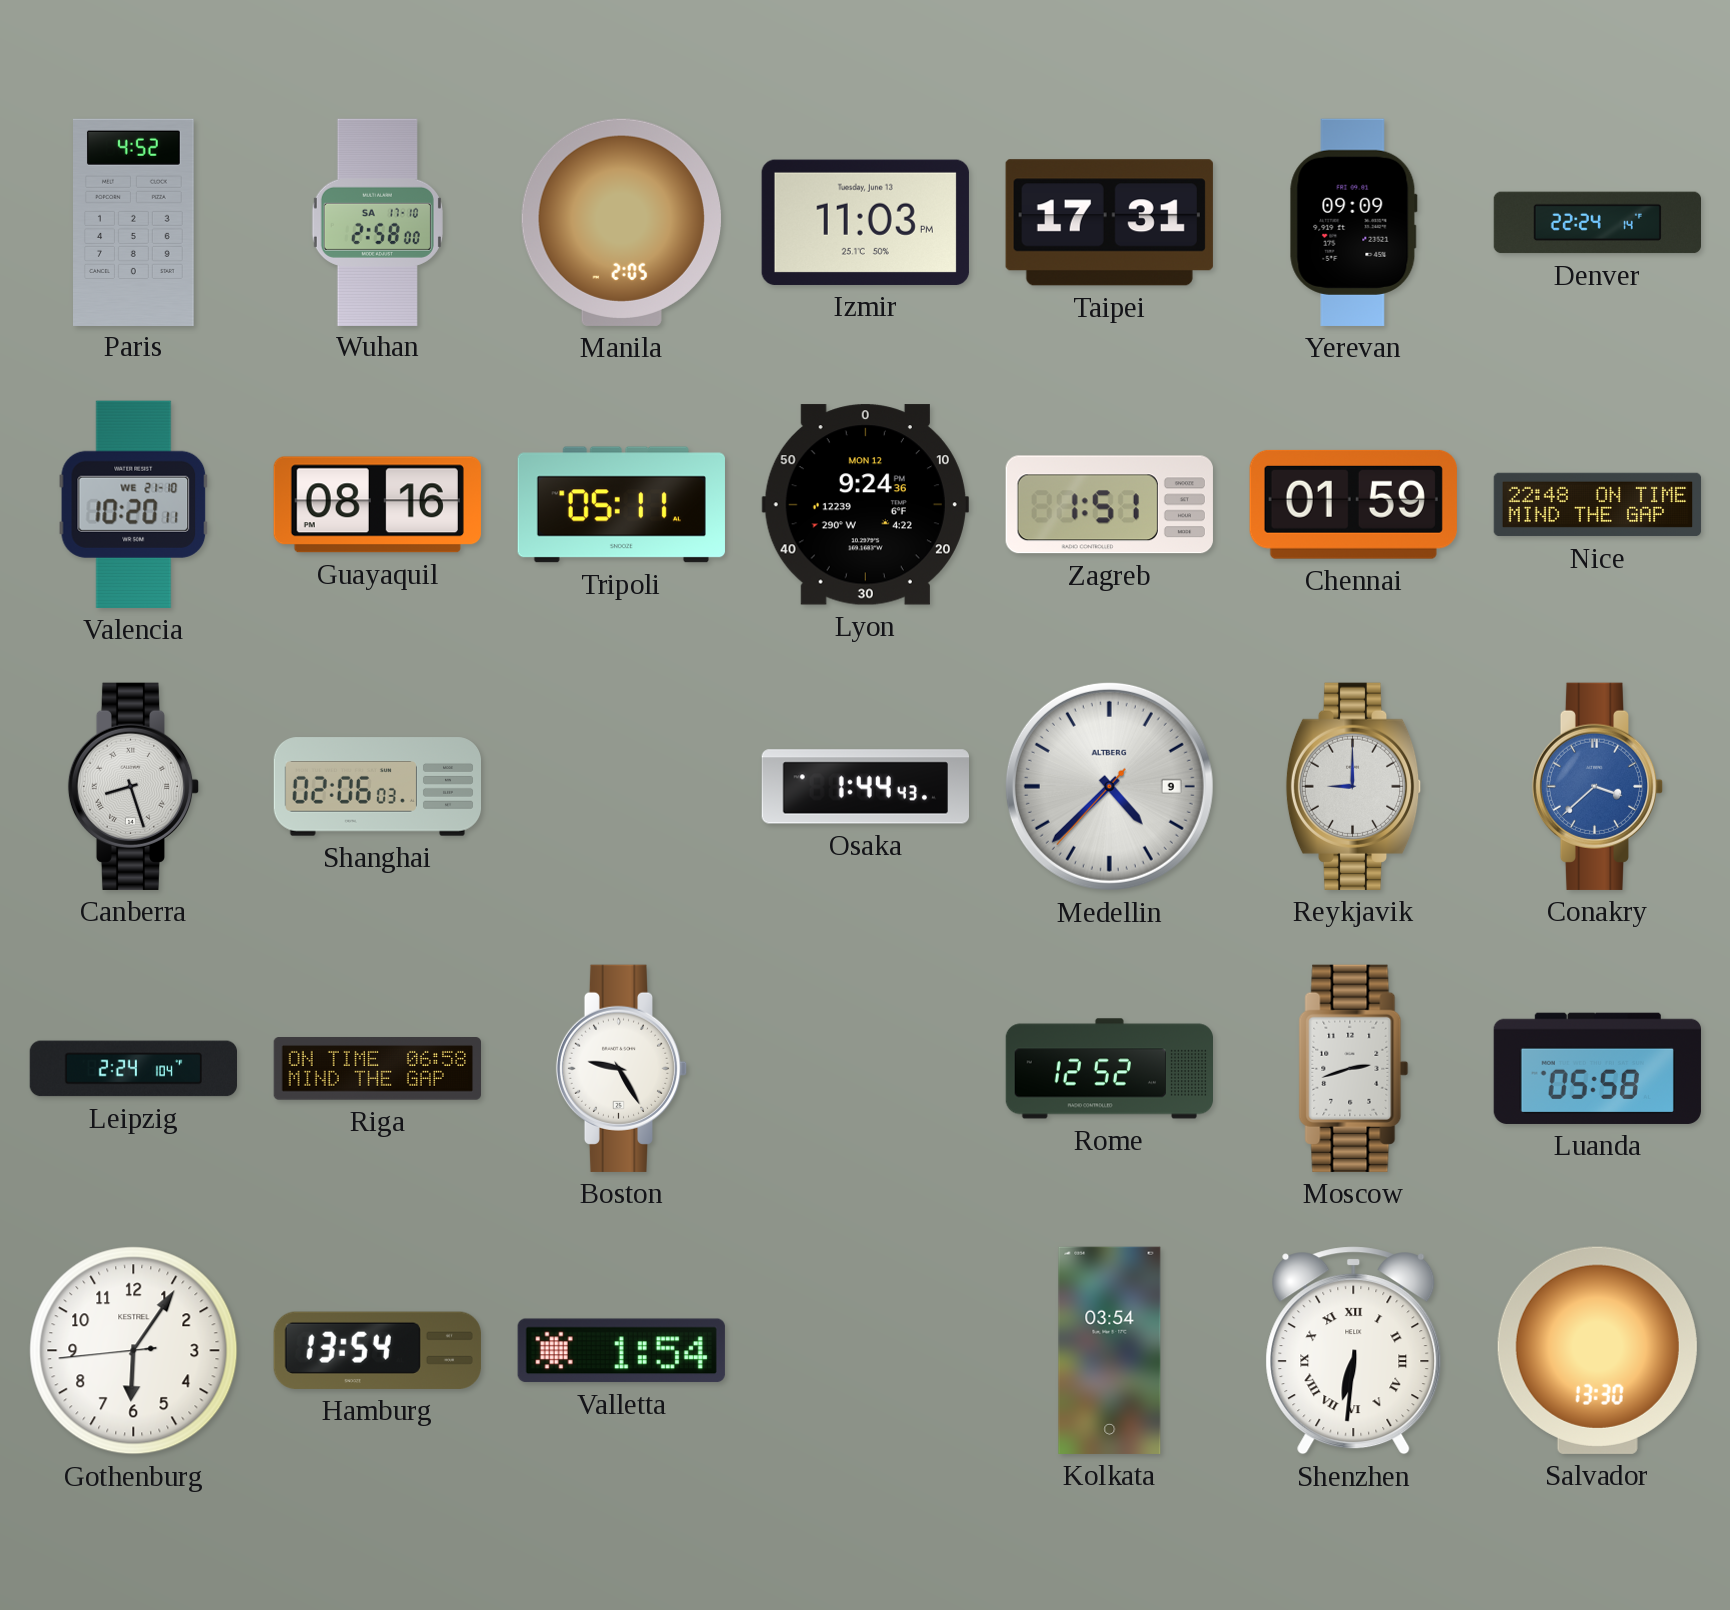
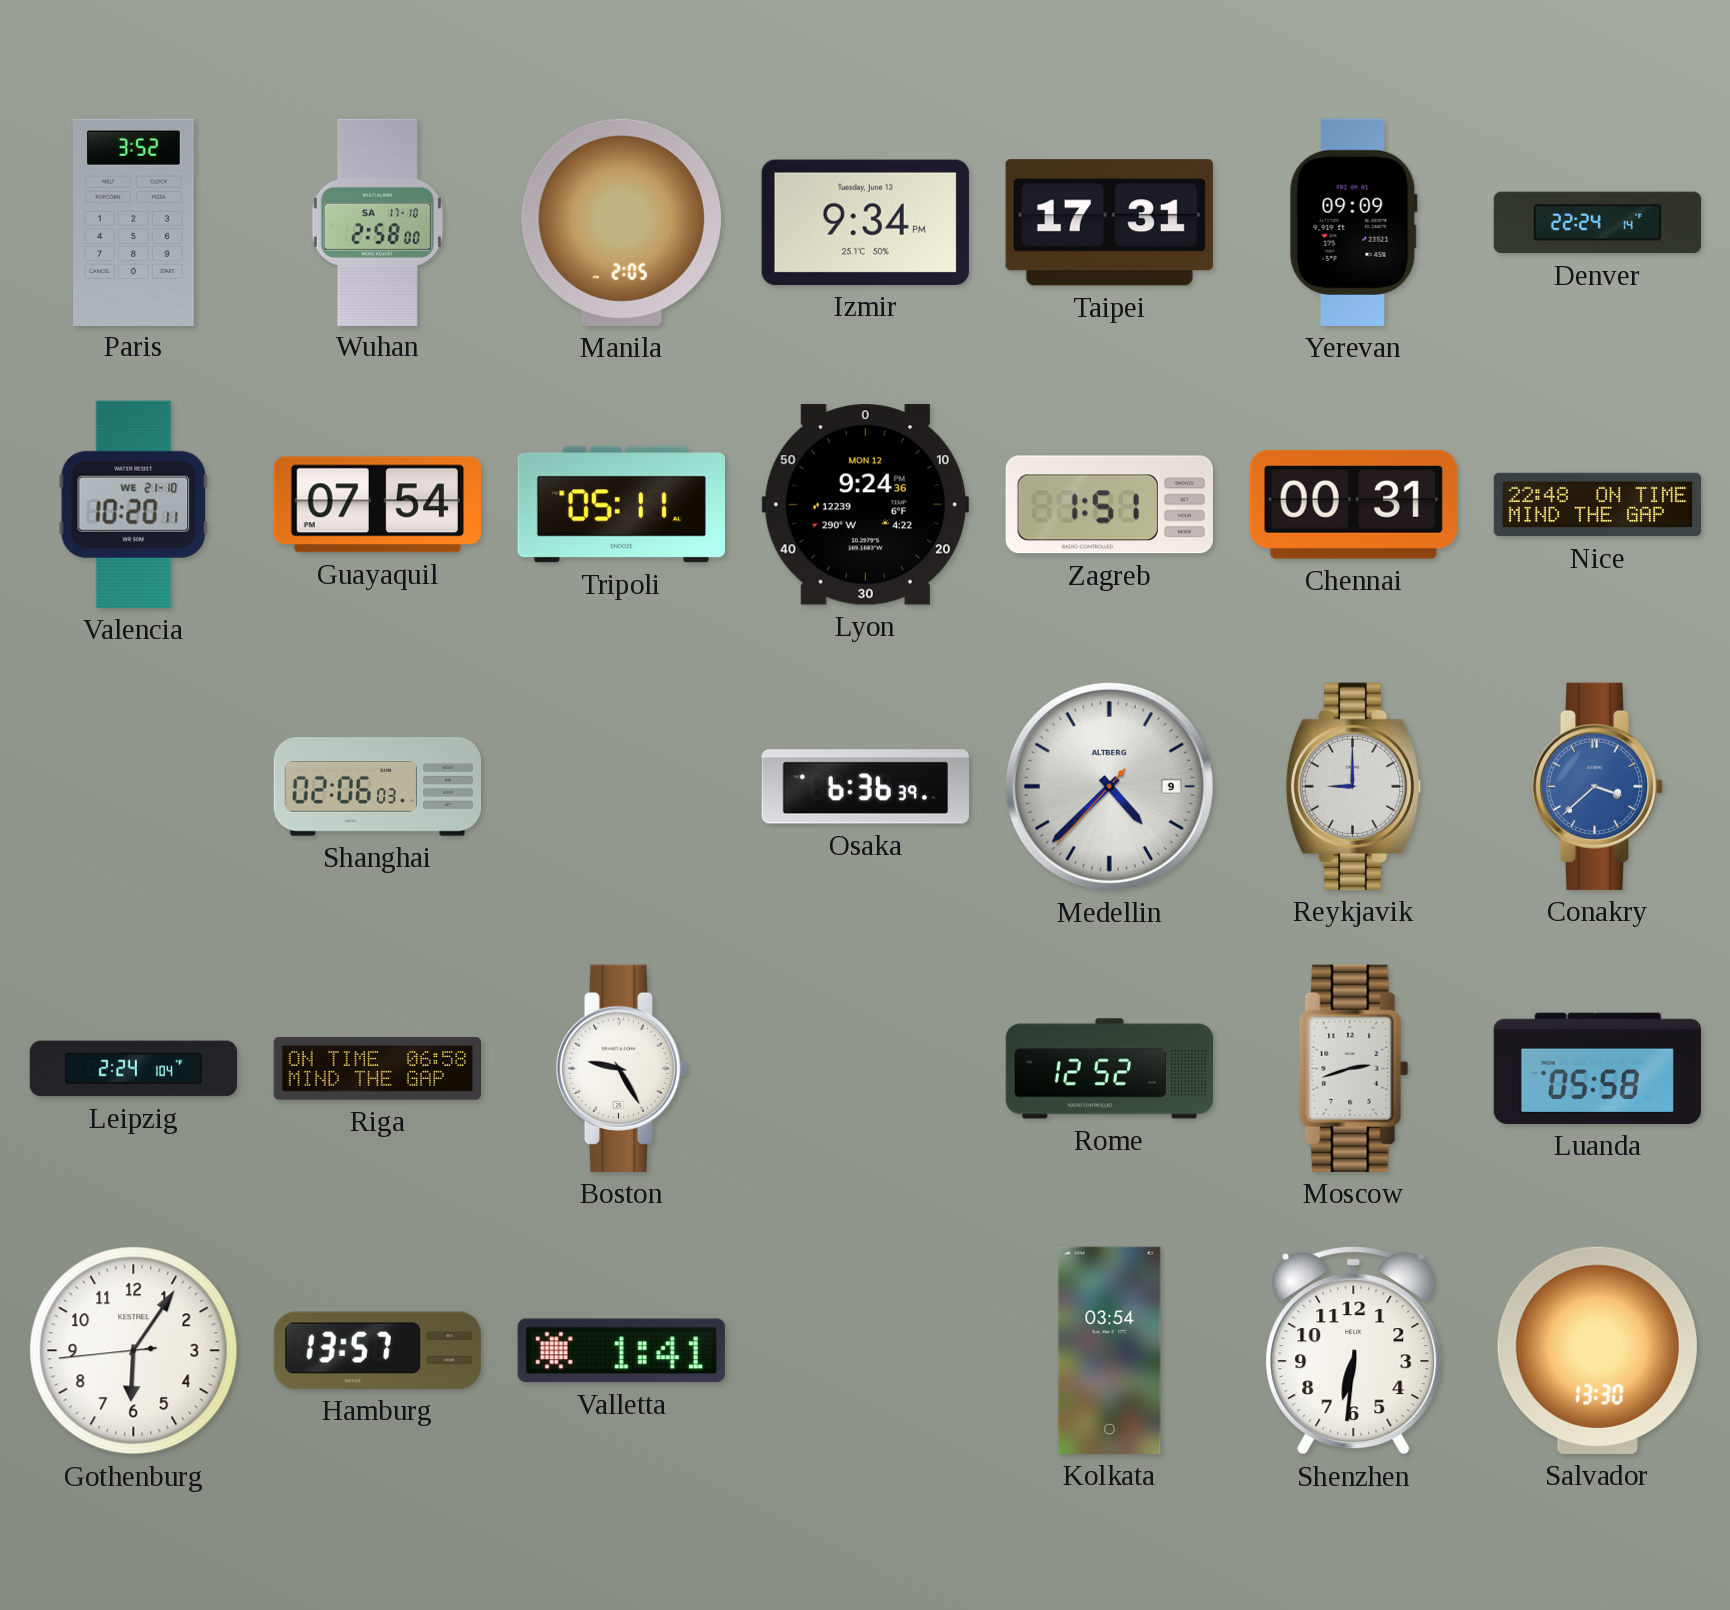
Paris: 4:52 -> 3:52
Izmir: 11:03 -> 9:34
Guayaquil: 08:16 -> 07:54
Chennai: 01:59 -> 00:31
Canberra: 8:27 -> none
Osaka: 1:44 -> 6:36
Hamburg: 13:54 -> 13:57
Valletta: 1:54 -> 1:41
Shenzhen numerals: Roman -> Arabic
